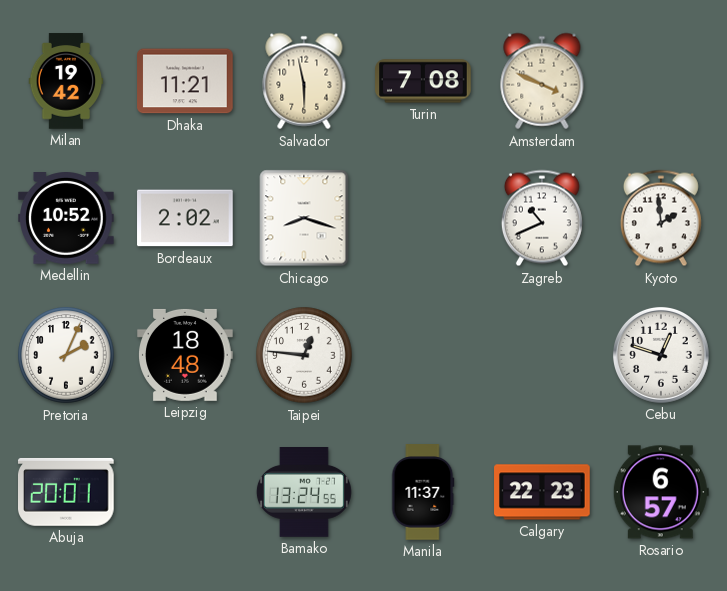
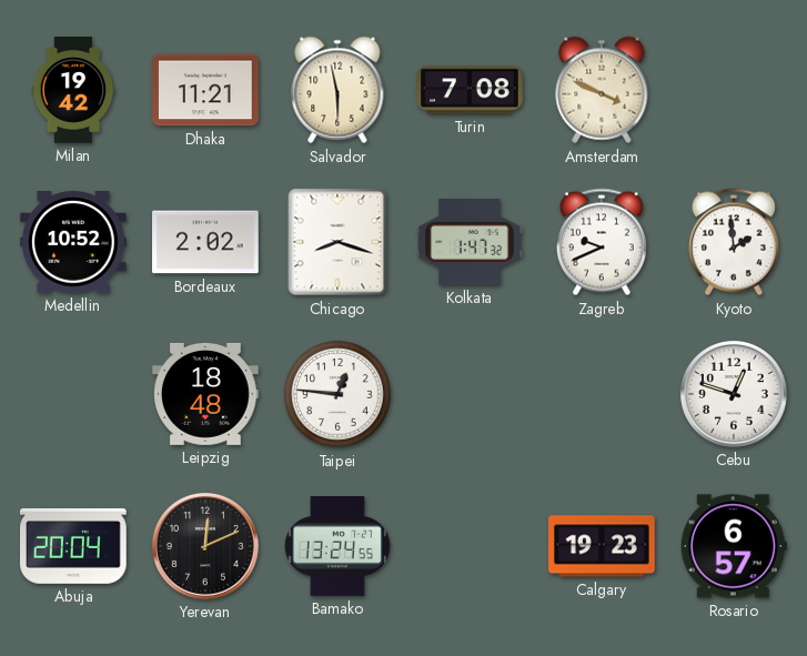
Kolkata: none -> 1:47
Zagreb: 10:41 -> 9:41
Pretoria: 2:04 -> none
Abuja: 20:01 -> 20:04
Yerevan: none -> 12:11
Manila: 11:37 -> none
Calgary: 22:23 -> 19:23
